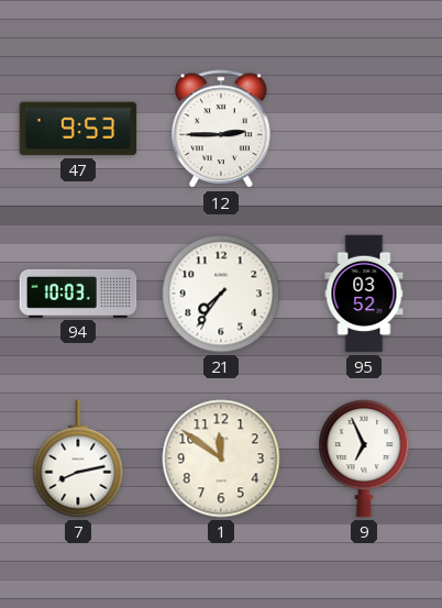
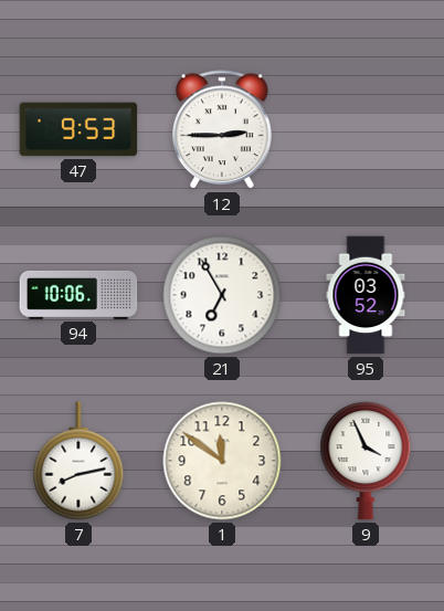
94: 10:03 -> 10:06
21: 7:36 -> 6:55
9: 6:56 -> 3:56
